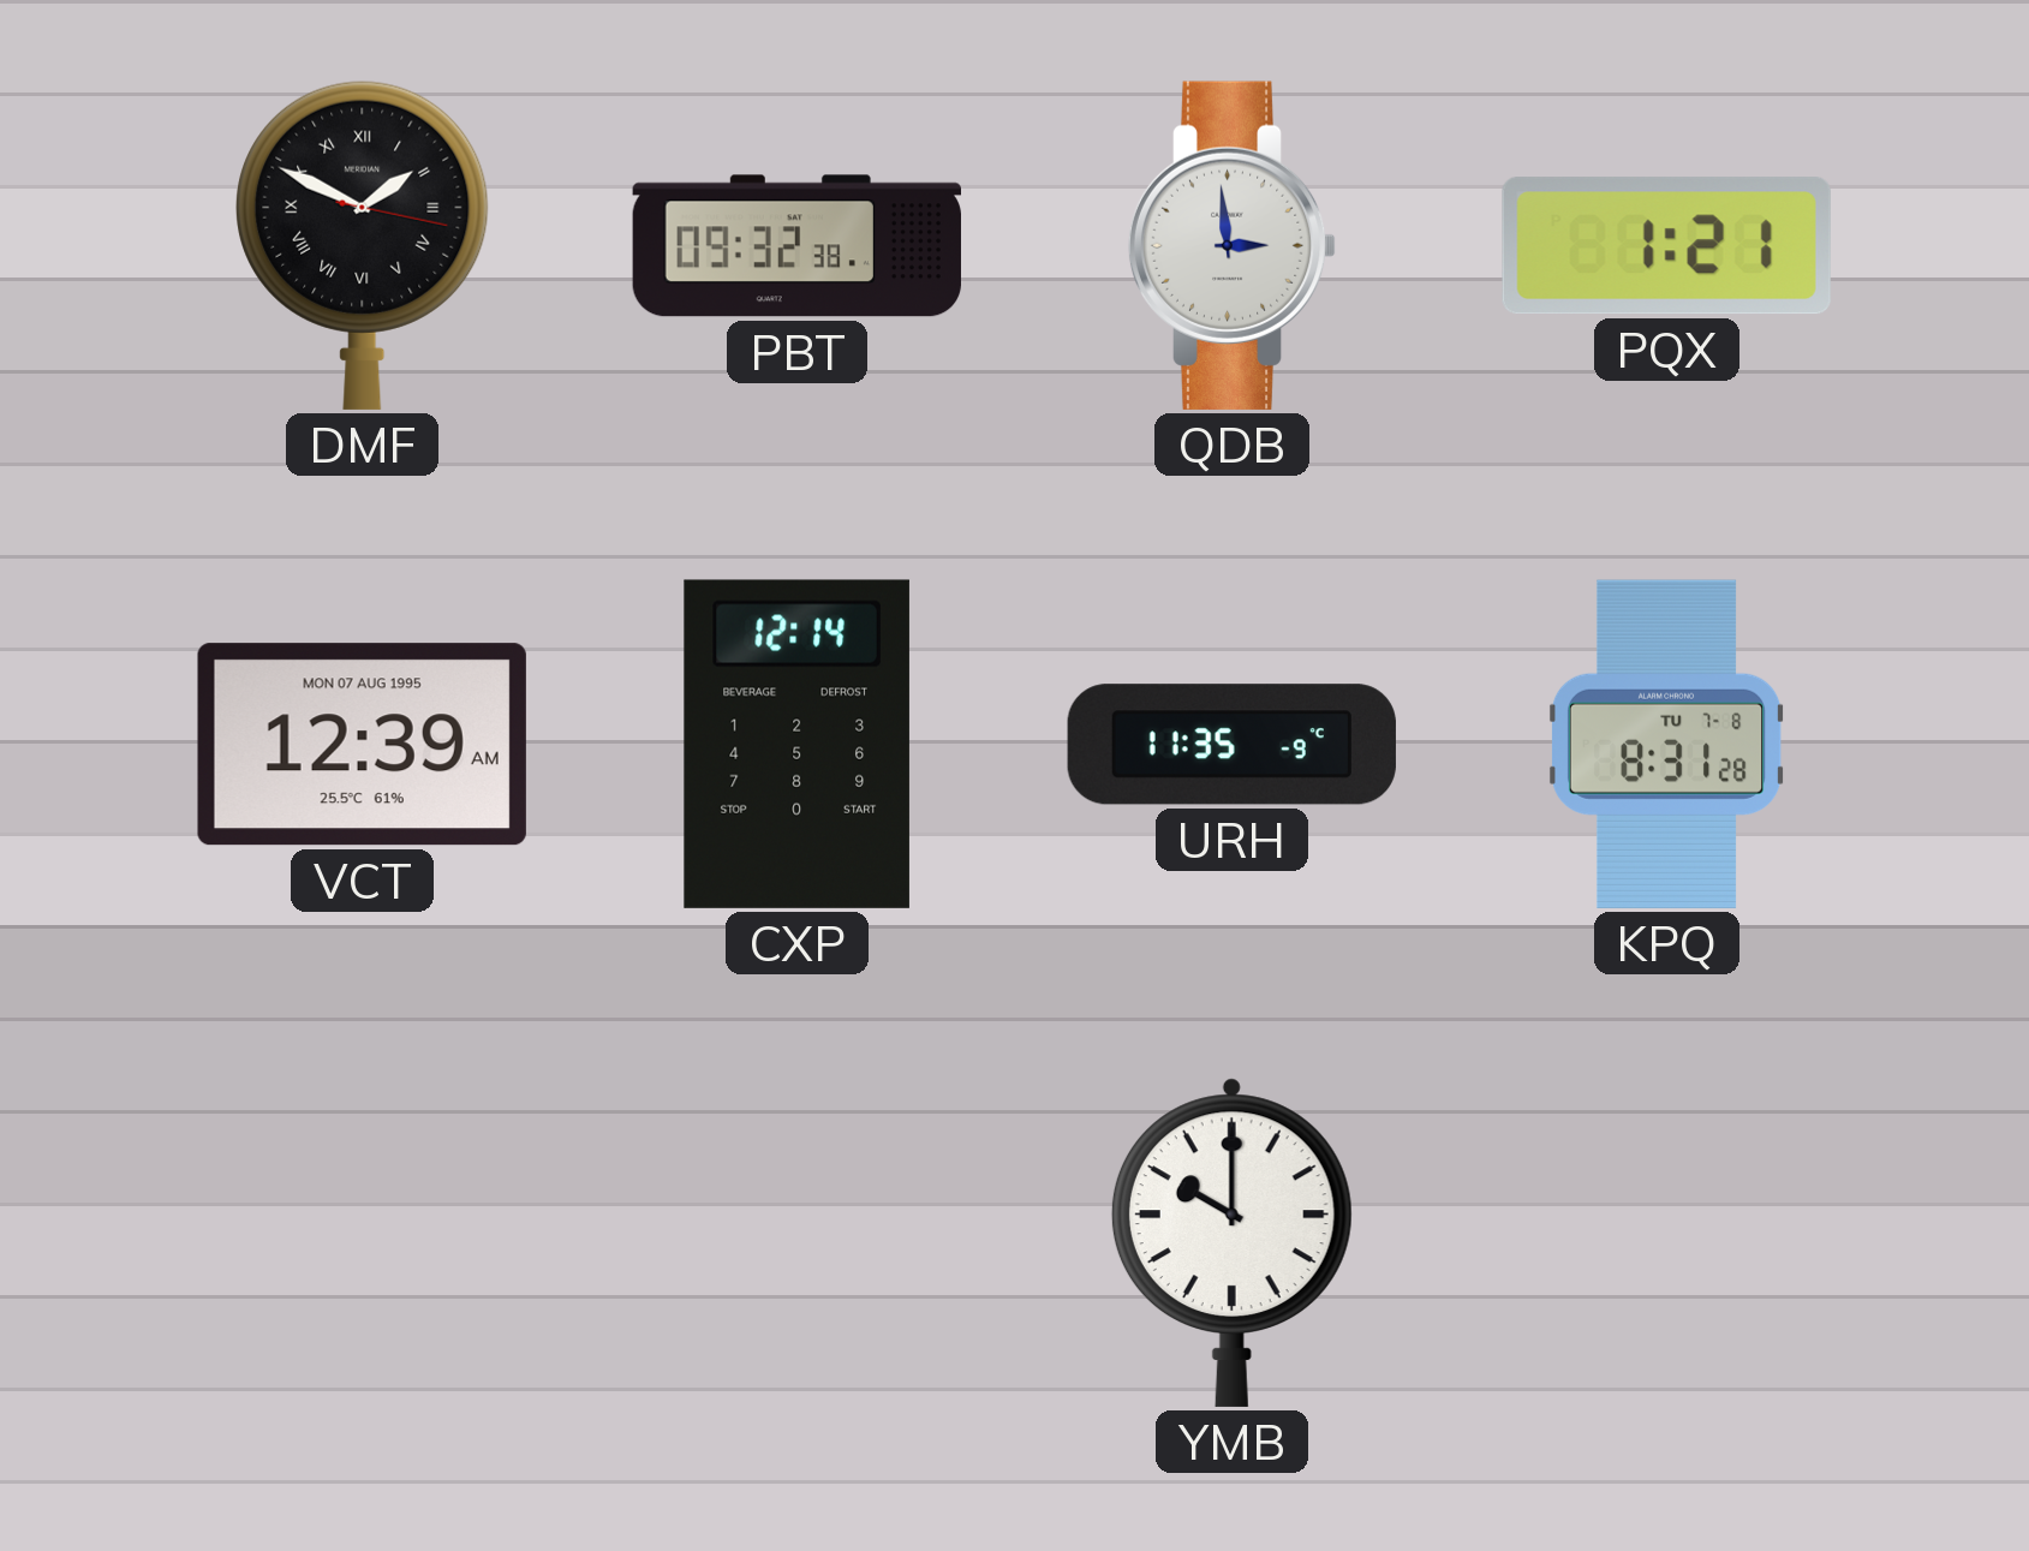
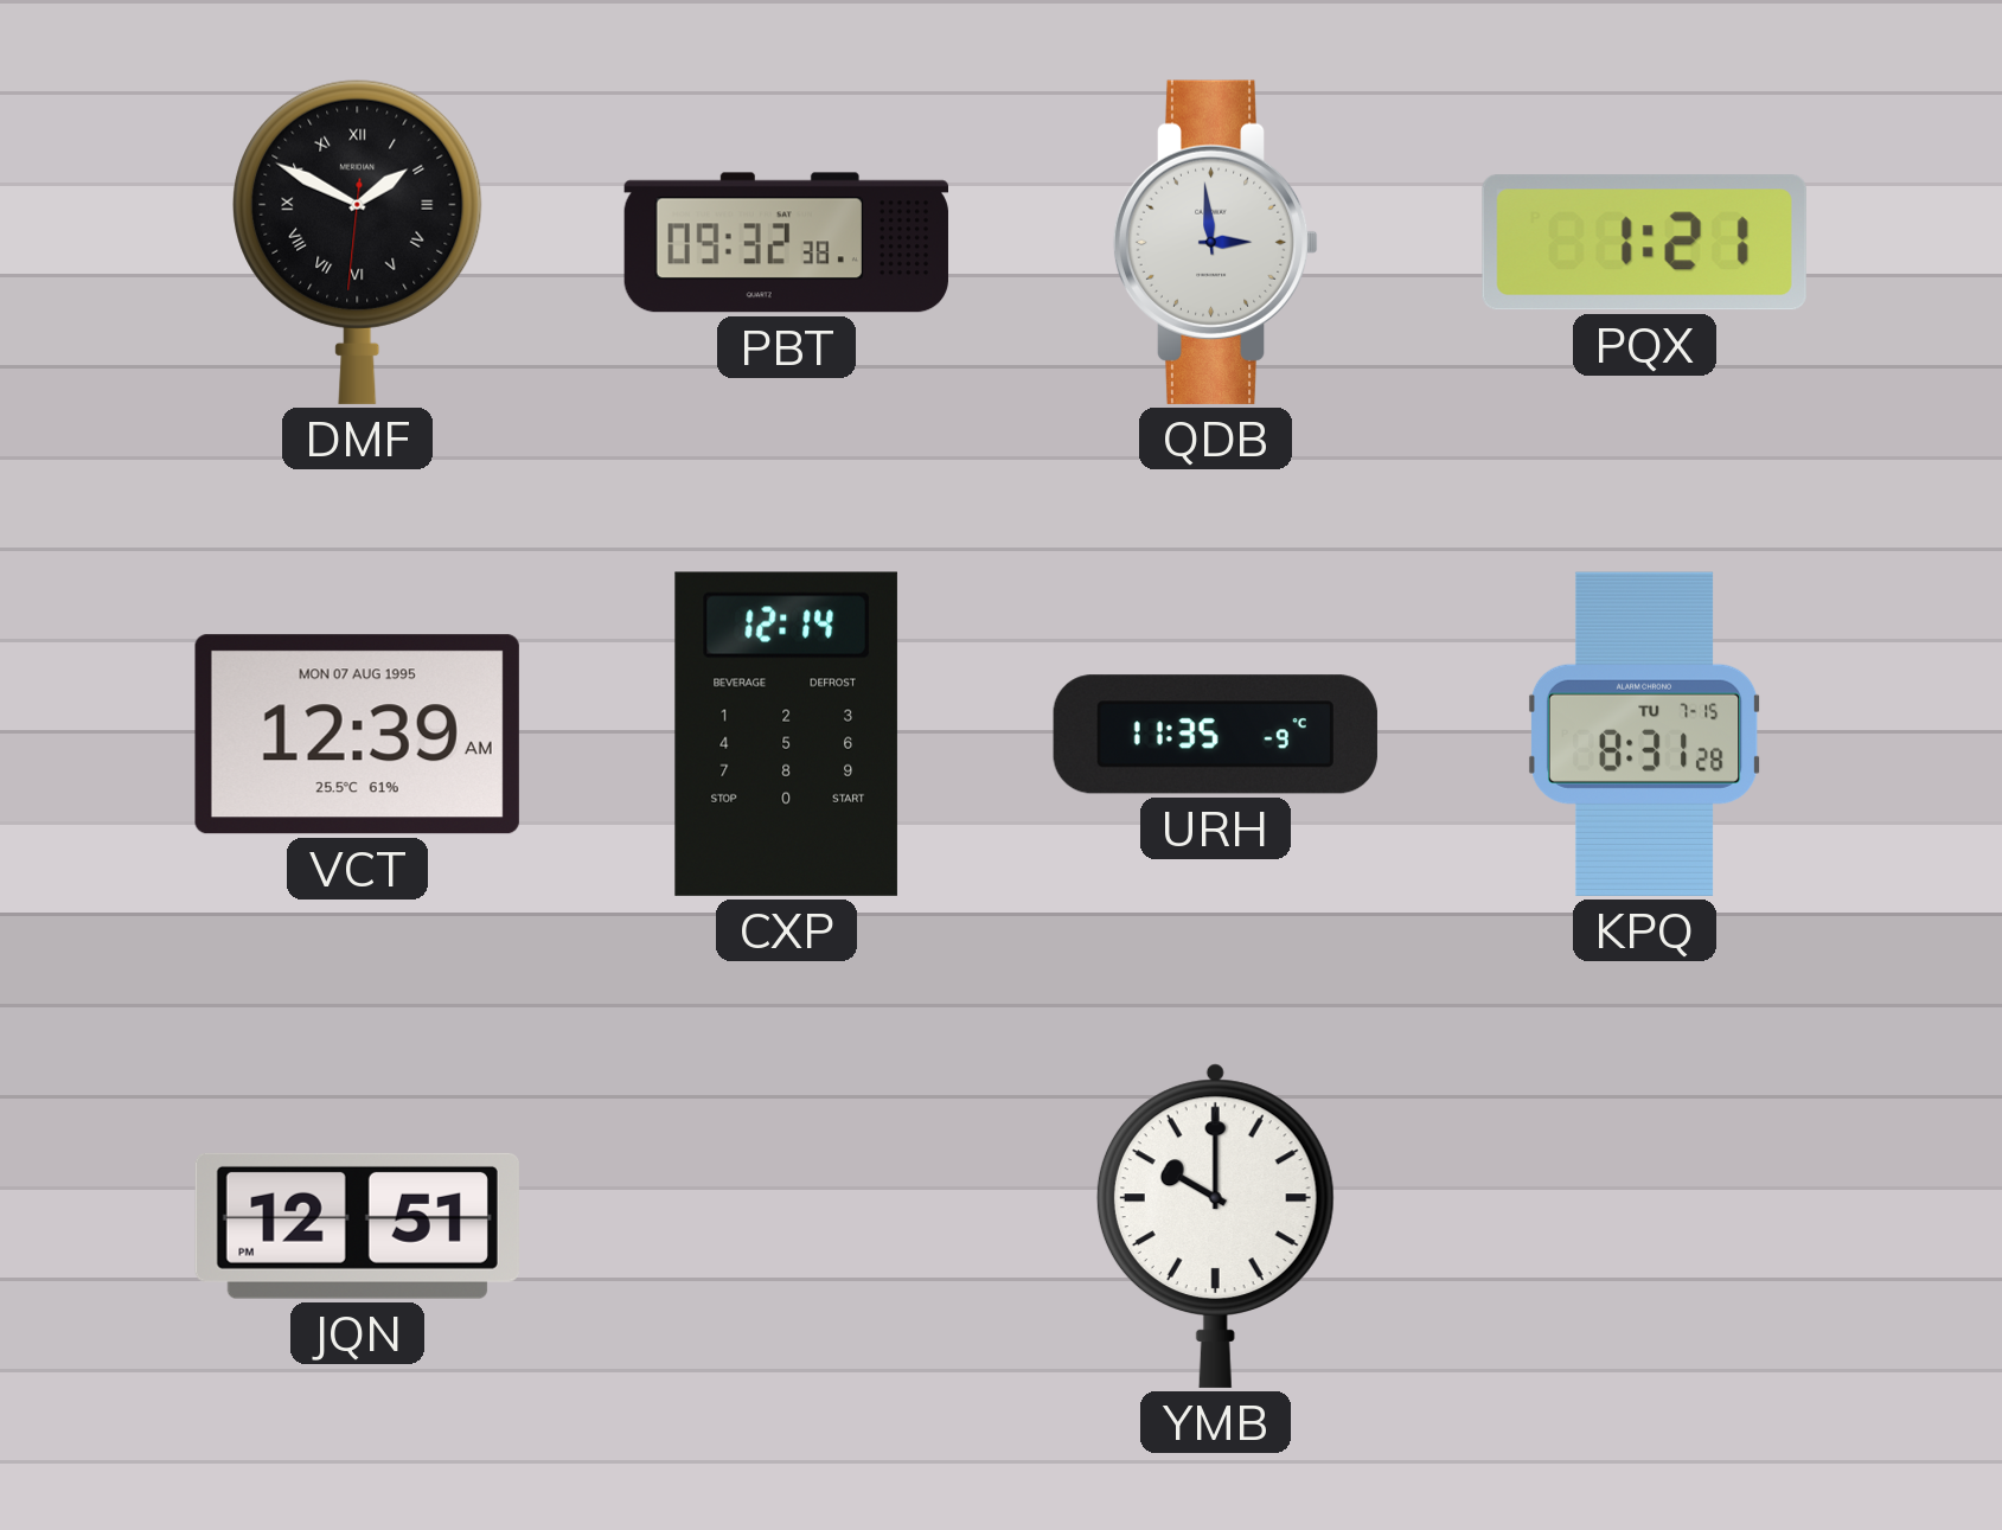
DMF: 1:49:17 -> 1:49:31
KPQ date: TU 7-8 -> TU 7-15
JQN: none -> 12:51
